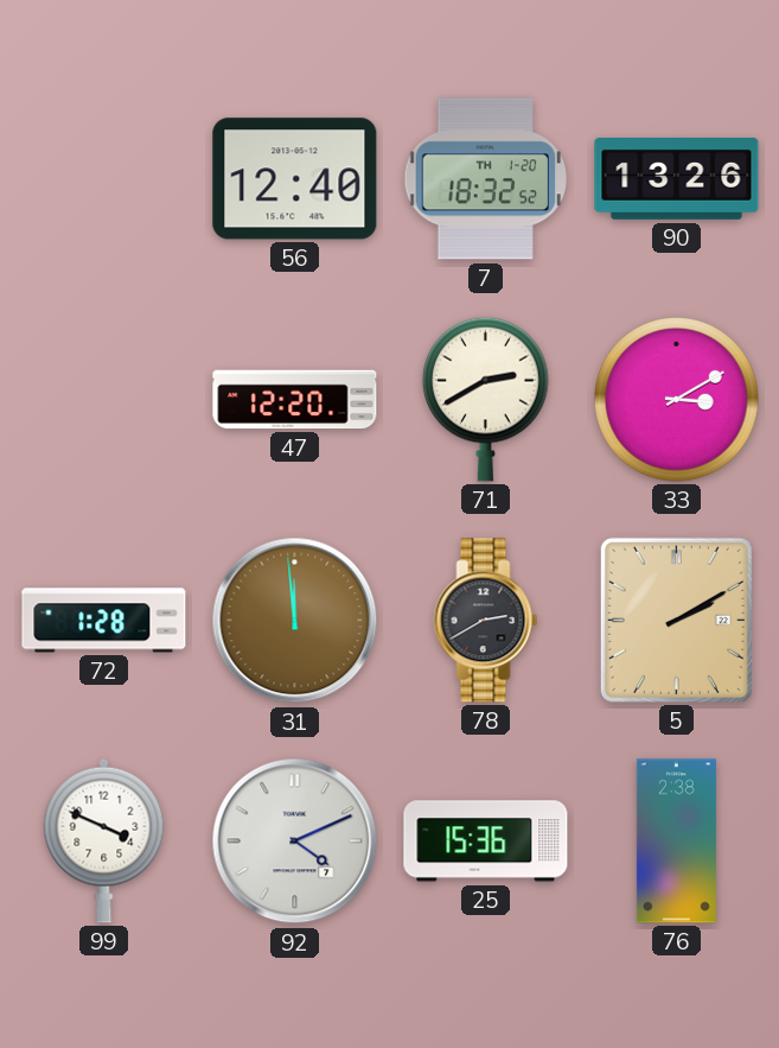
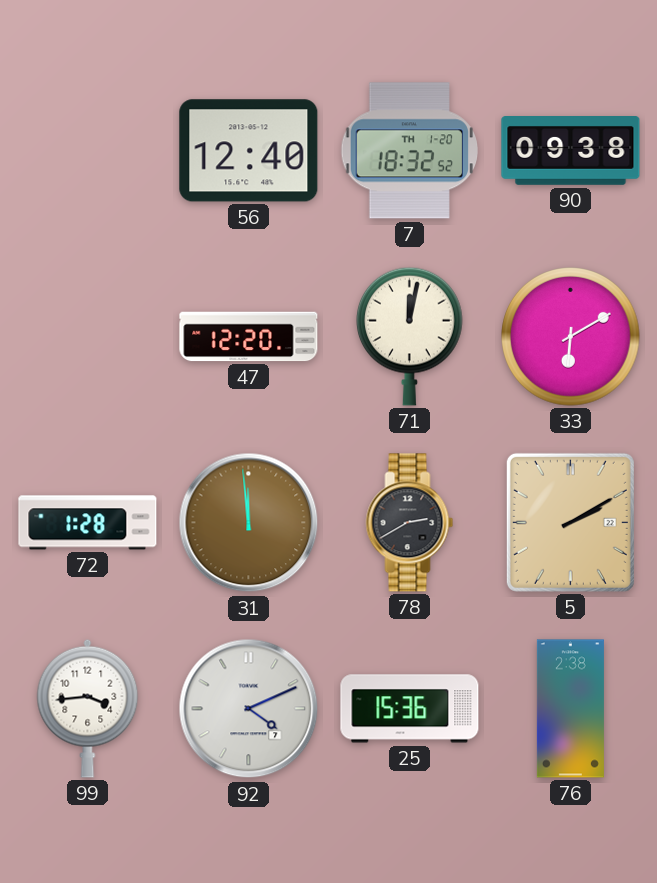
90: 13:26 -> 09:38
71: 2:40 -> 12:02
33: 3:10 -> 6:10
99: 3:49 -> 3:44
